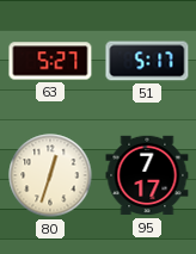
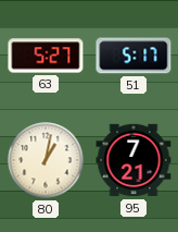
80: 12:33 -> 1:02
95: 7:17 -> 7:21
